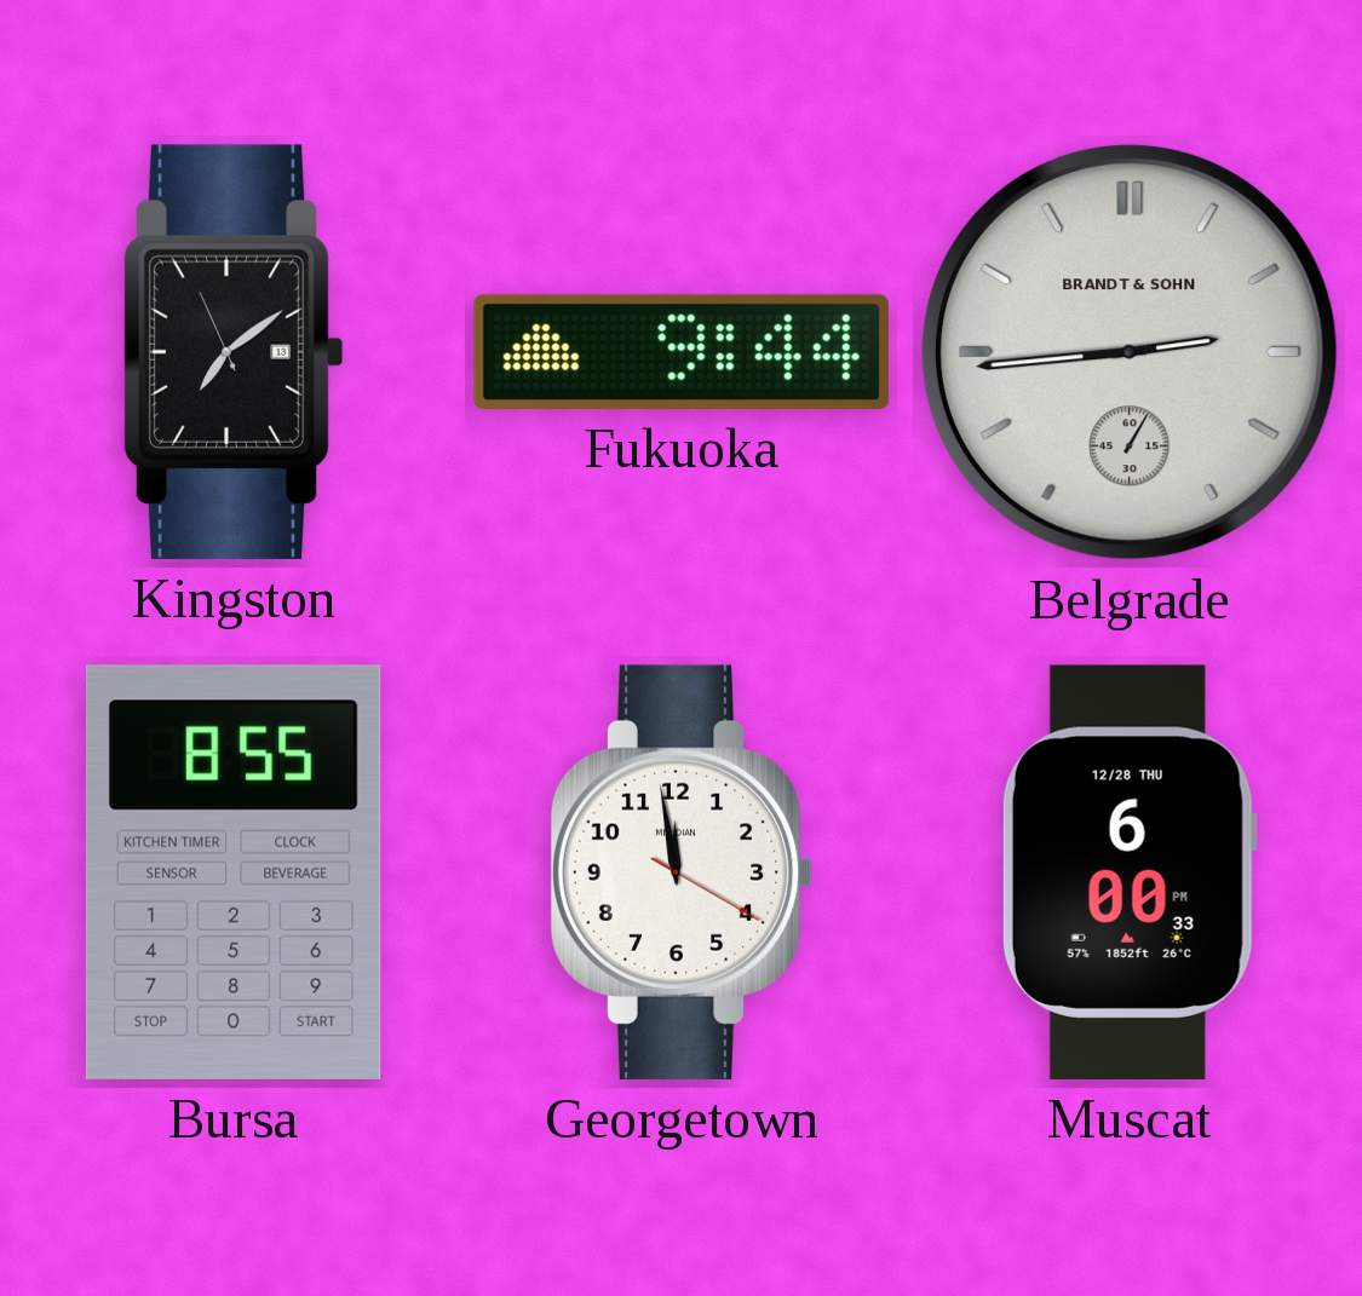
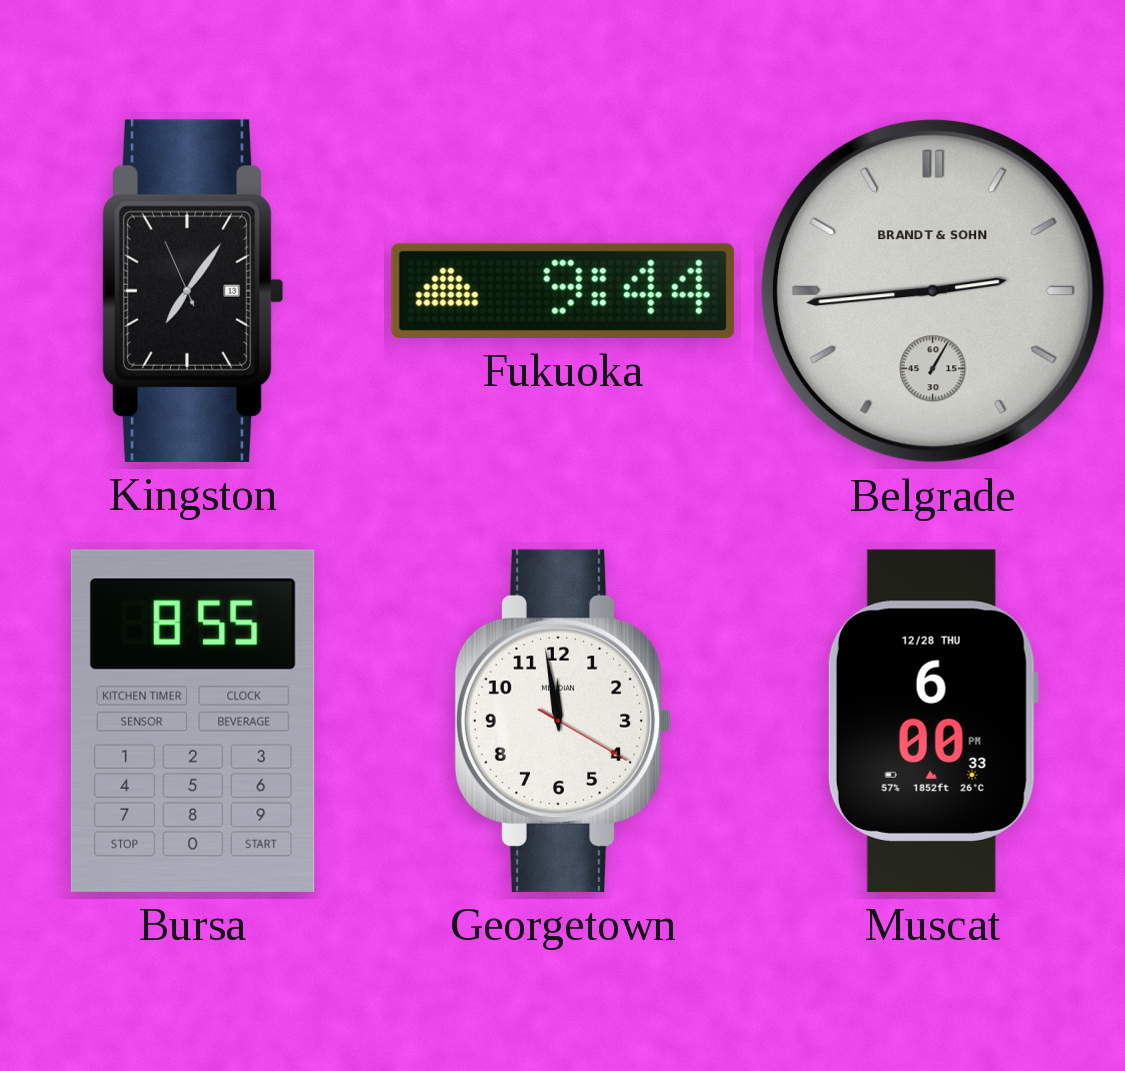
Kingston: 7:08 -> 7:05
